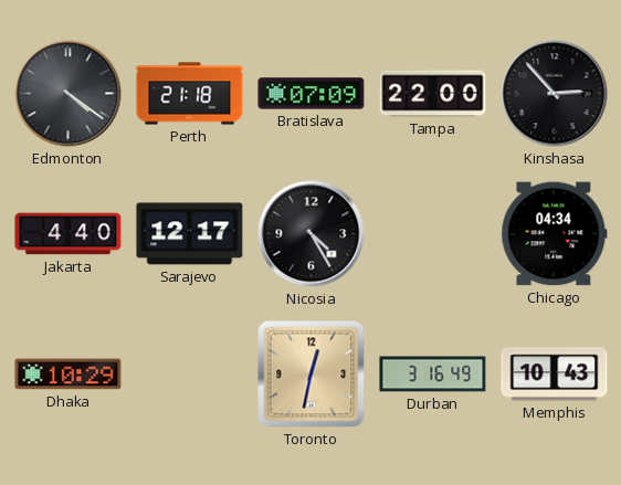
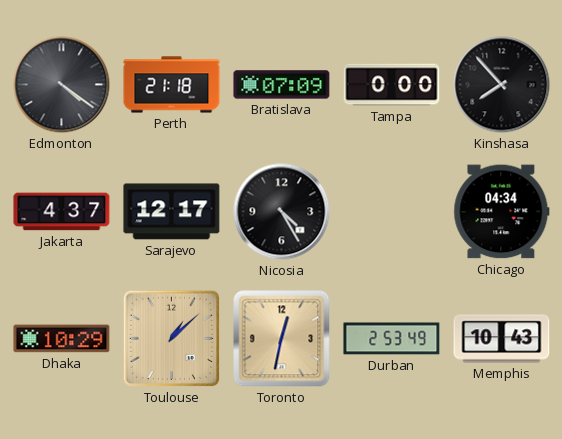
Tampa: 22:00 -> 0:00
Kinshasa: 2:53 -> 7:53
Jakarta: 4:40 -> 4:37
Toulouse: none -> 1:08
Durban: 3:16 -> 2:53
